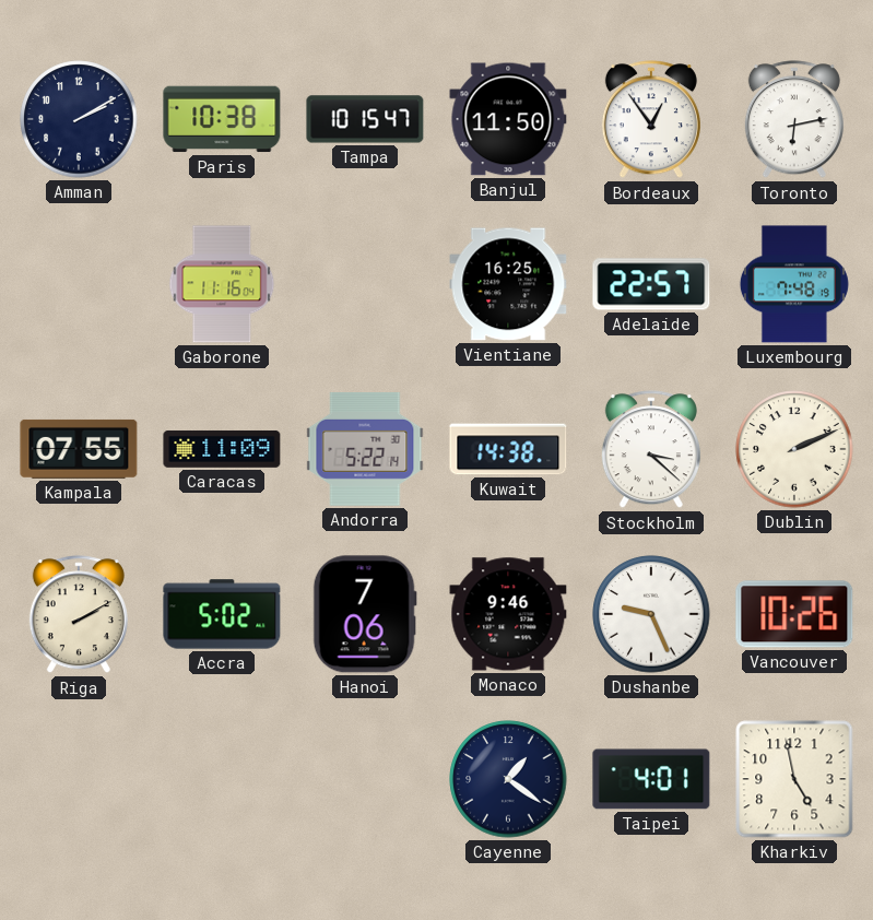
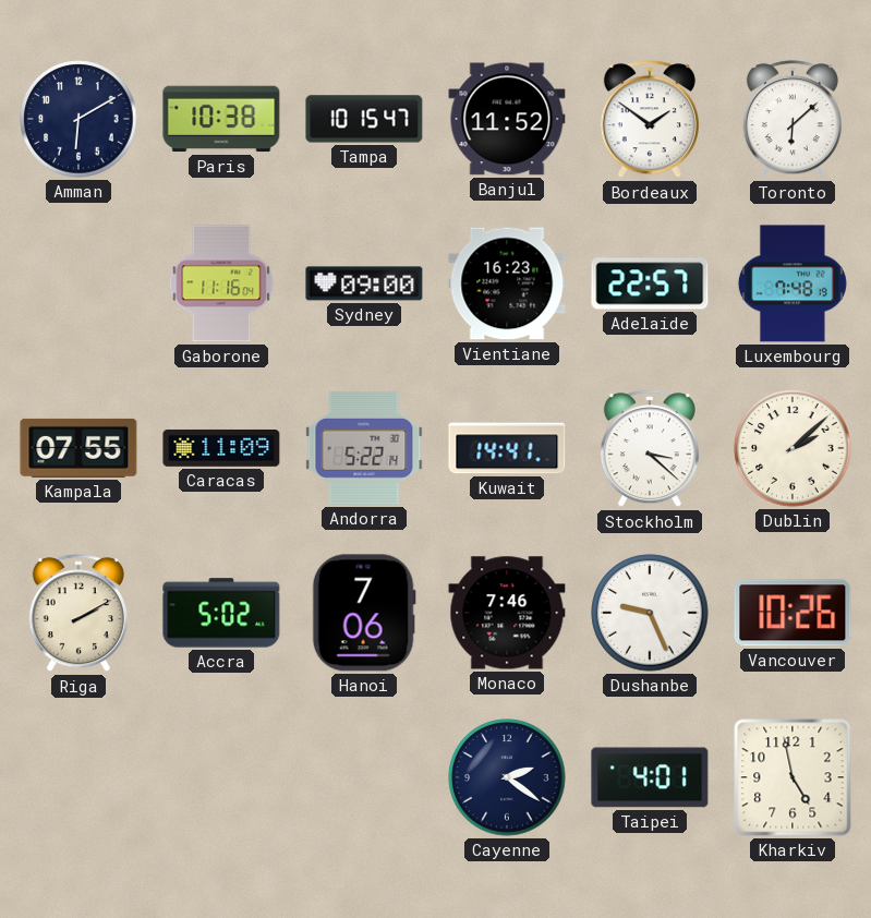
Amman: 2:10 -> 6:10
Banjul: 11:50 -> 11:52
Bordeaux: 12:54 -> 1:51
Toronto: 6:13 -> 6:08
Sydney: none -> 09:00
Vientiane: 16:25 -> 16:23
Kuwait: 14:38 -> 14:41
Dublin: 2:11 -> 2:08
Monaco: 9:46 -> 7:46
Cayenne: 1:21 -> 2:21
